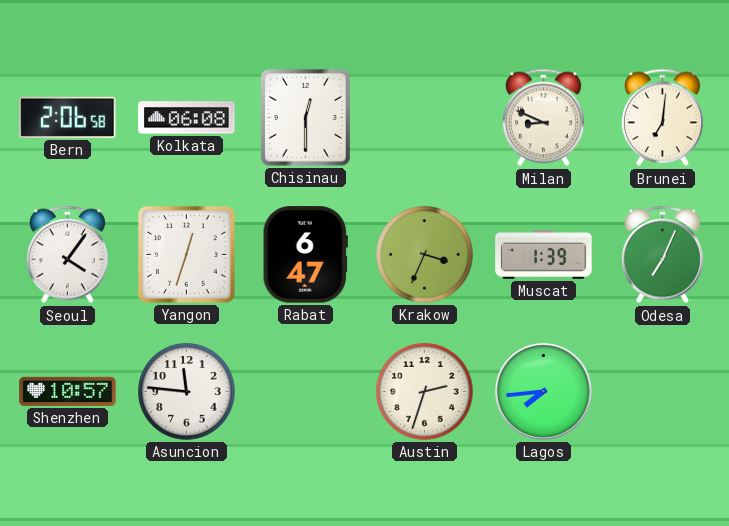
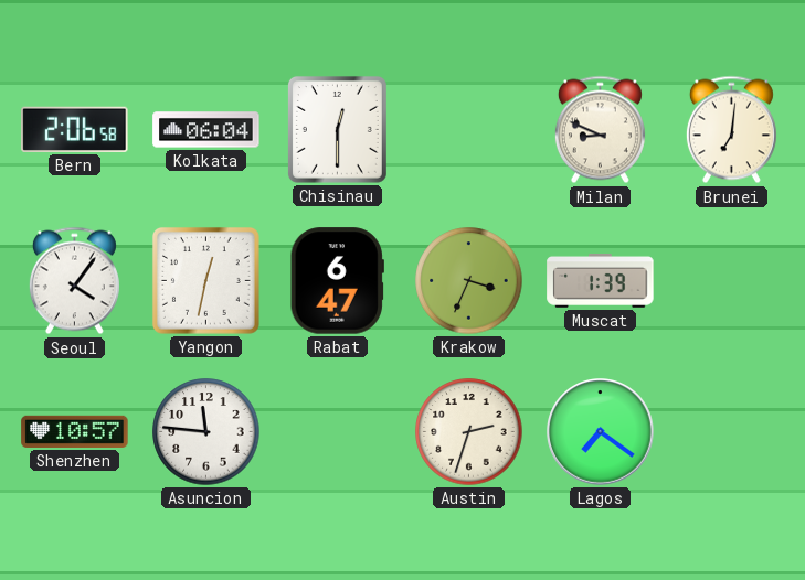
Kolkata: 06:08 -> 06:04
Yangon: 12:33 -> 12:32
Odesa: 7:04 -> none
Lagos: 7:44 -> 7:21
